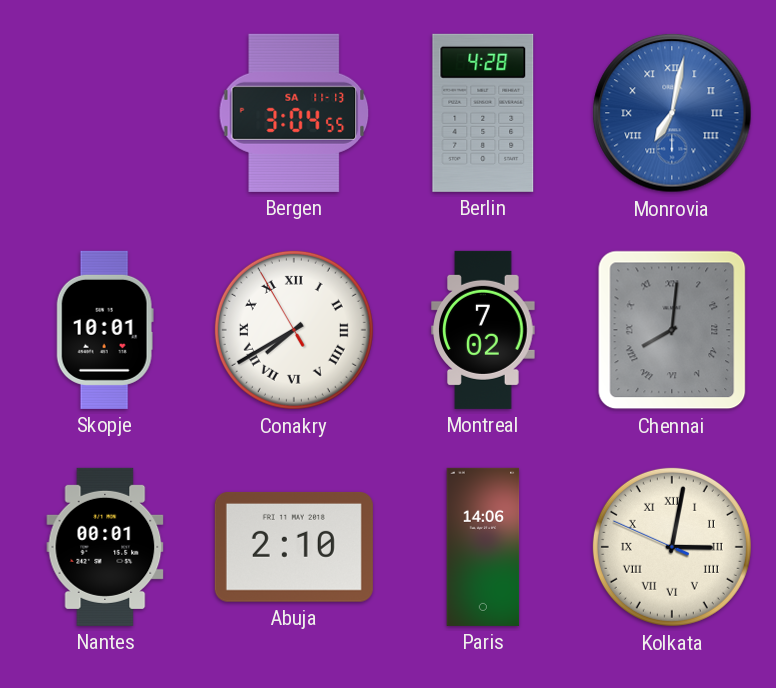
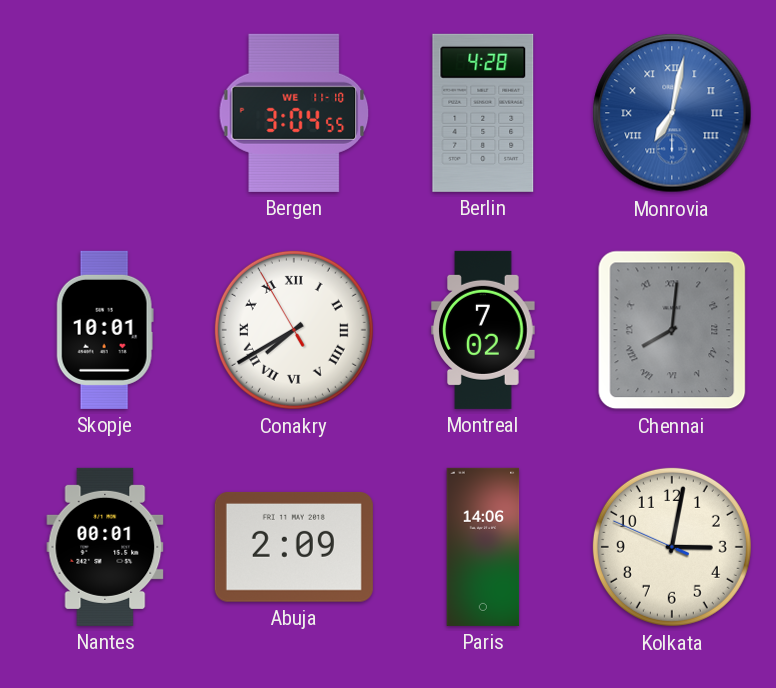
Bergen date: SA 11-13 -> WE 11-10
Abuja: 2:10 -> 2:09
Kolkata numerals: Roman -> Arabic
